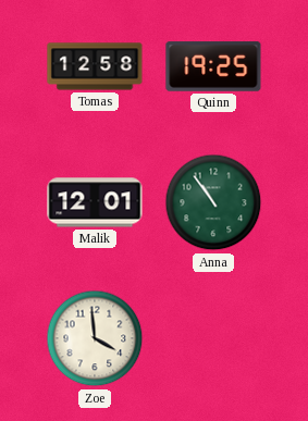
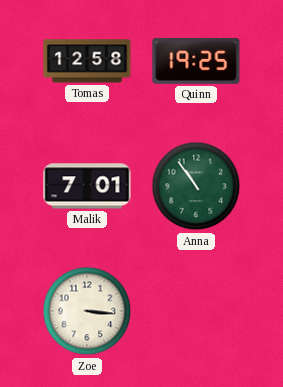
Malik: 12:01 -> 7:01
Zoe: 3:59 -> 3:16
